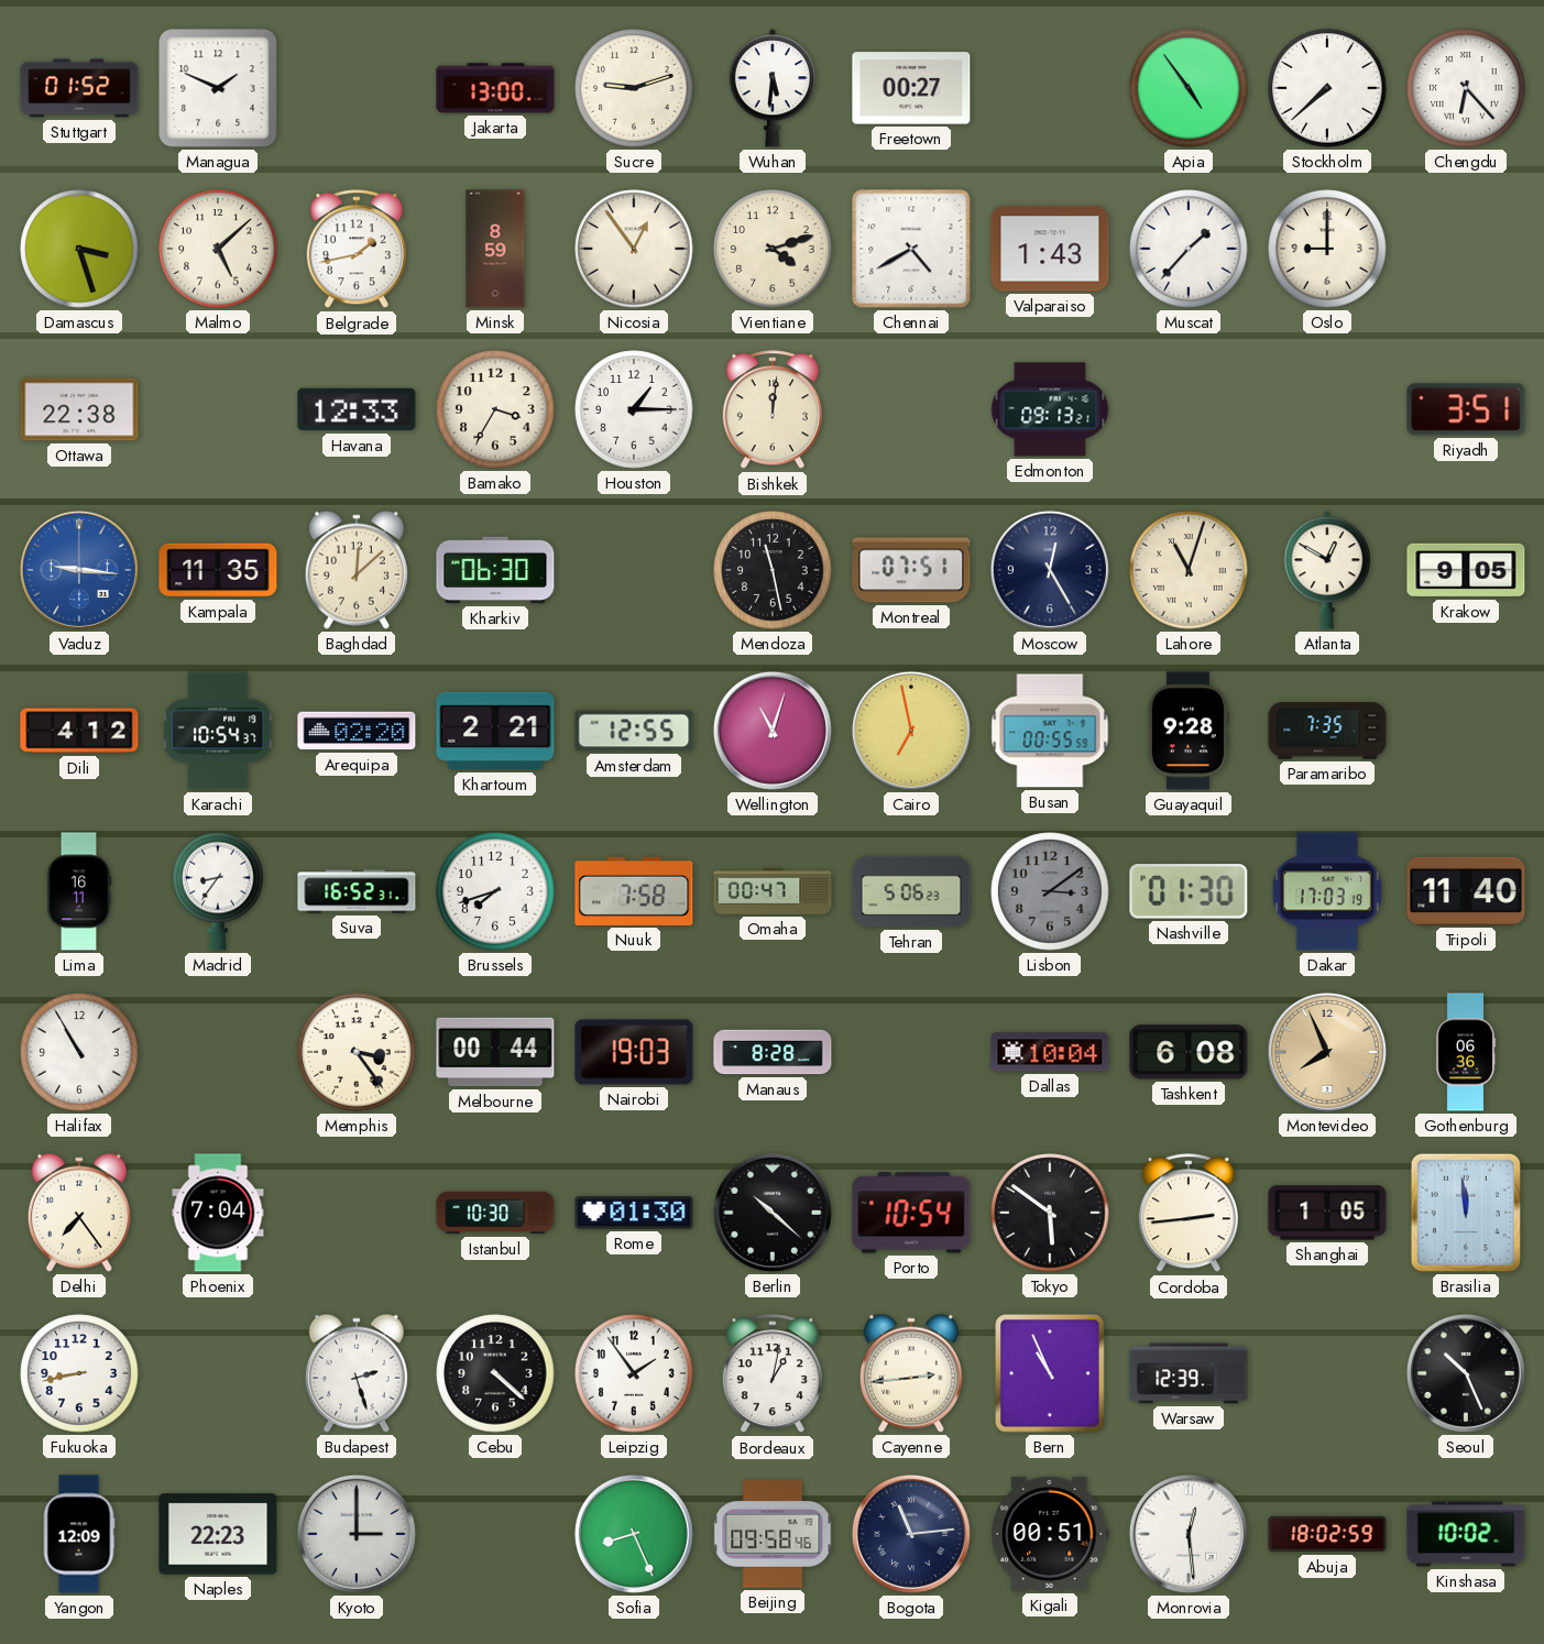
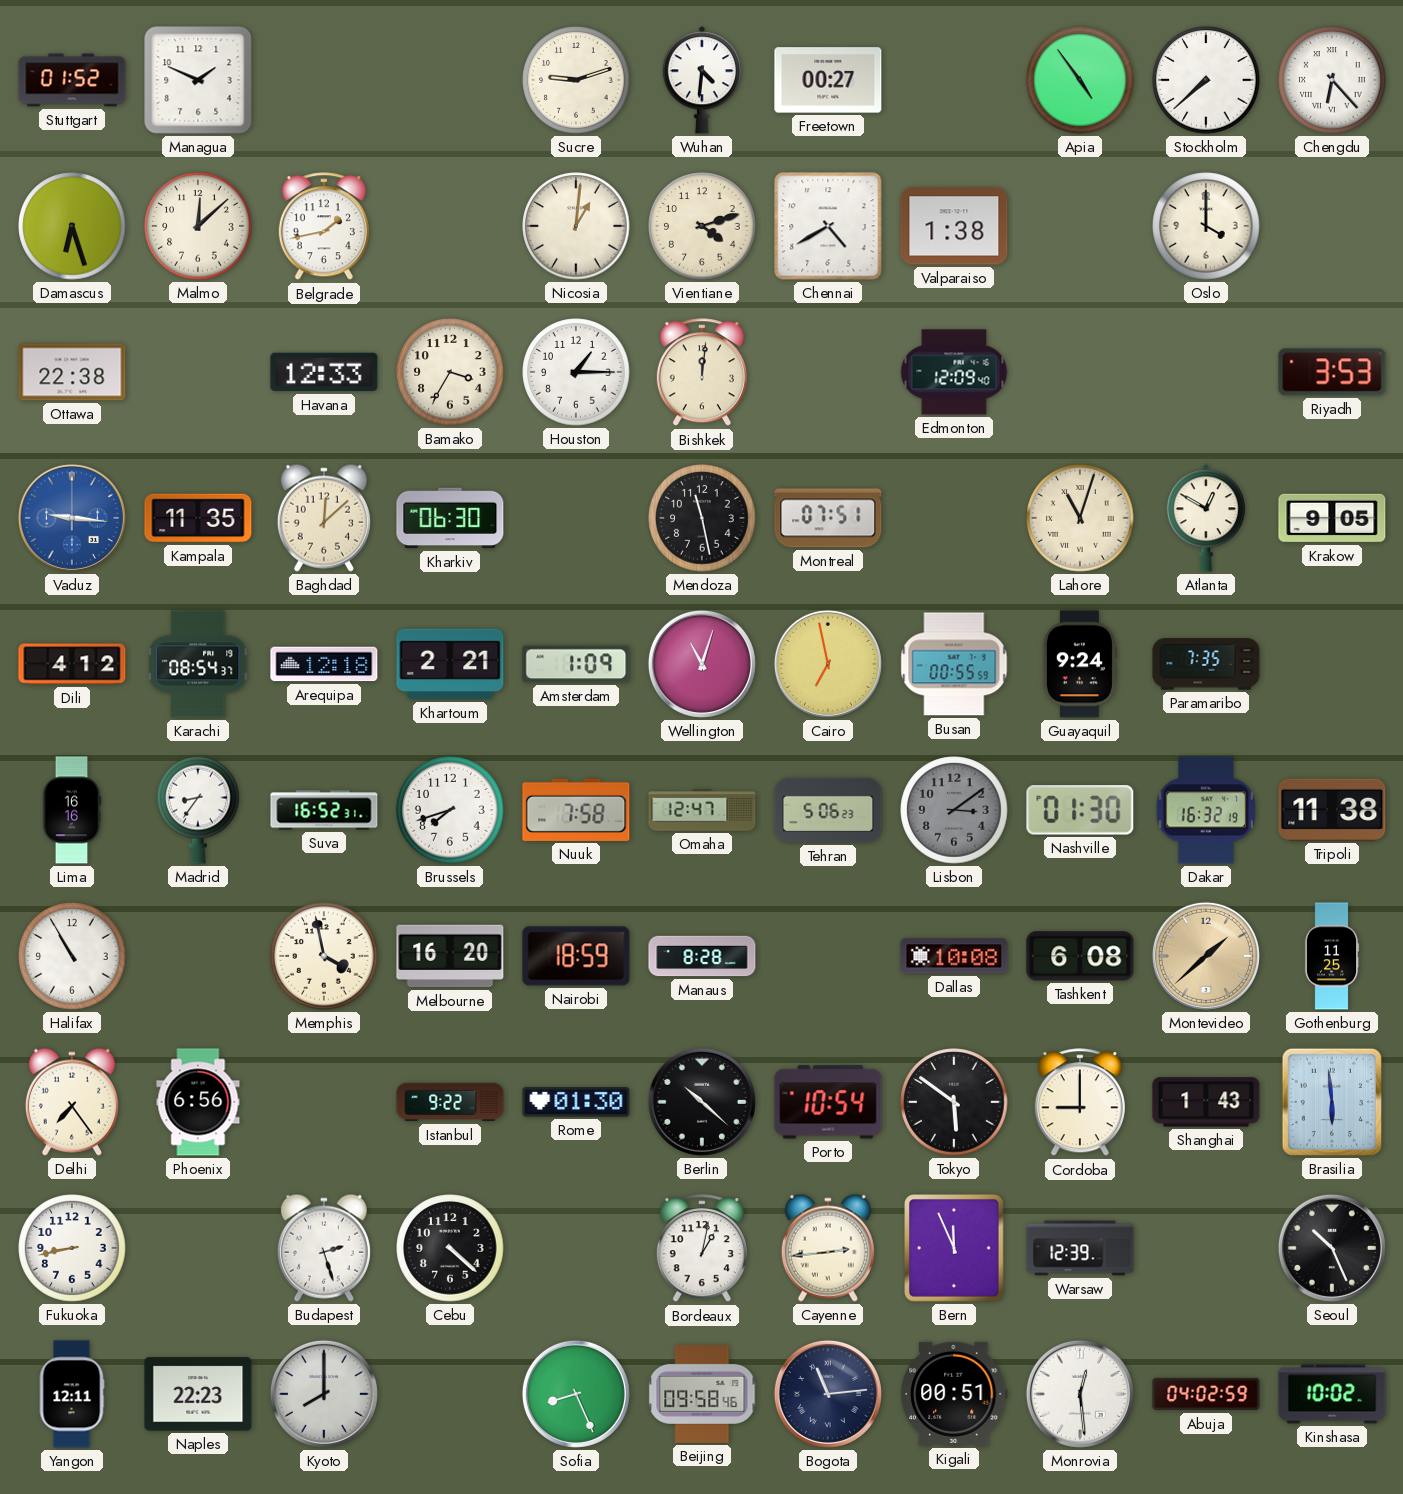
Jakarta: 13:00 -> none
Wuhan: 5:31 -> 4:31
Damascus: 3:27 -> 6:27
Malmo: 5:08 -> 12:08
Minsk: 8:59 -> none
Nicosia: 12:54 -> 1:01
Valparaiso: 1:43 -> 1:38
Muscat: 1:37 -> none
Oslo: 9:00 -> 4:00
Edmonton: 09:13 -> 12:09
Riyadh: 3:51 -> 3:53
Moscow: 12:25 -> none
Karachi: 10:54 -> 08:54
Arequipa: 02:20 -> 12:18
Amsterdam: 12:55 -> 1:09
Guayaquil: 9:28 -> 9:24
Lima: 16:11 -> 16:16
Omaha: 00:47 -> 12:47
Dakar: 17:03 -> 16:32
Tripoli: 11:40 -> 11:38
Memphis: 3:24 -> 3:58
Melbourne: 00:44 -> 16:20
Nairobi: 19:03 -> 18:59
Dallas: 10:04 -> 10:08
Montevideo: 7:56 -> 1:38
Gothenburg: 06:36 -> 11:25
Phoenix: 7:04 -> 6:56
Istanbul: 10:30 -> 9:22
Cordoba: 2:44 -> 9:00
Shanghai: 1:05 -> 1:43
Brasilia: 11:59 -> 5:59
Leipzig: 1:54 -> none
Bern: 10:56 -> 11:56
Yangon: 12:09 -> 12:11
Kyoto: 3:00 -> 8:00
Abuja: 18:02 -> 04:02
